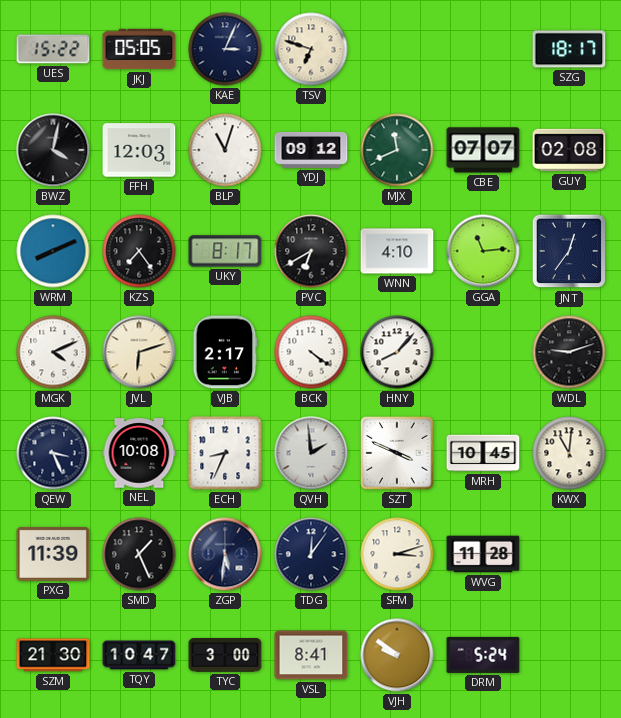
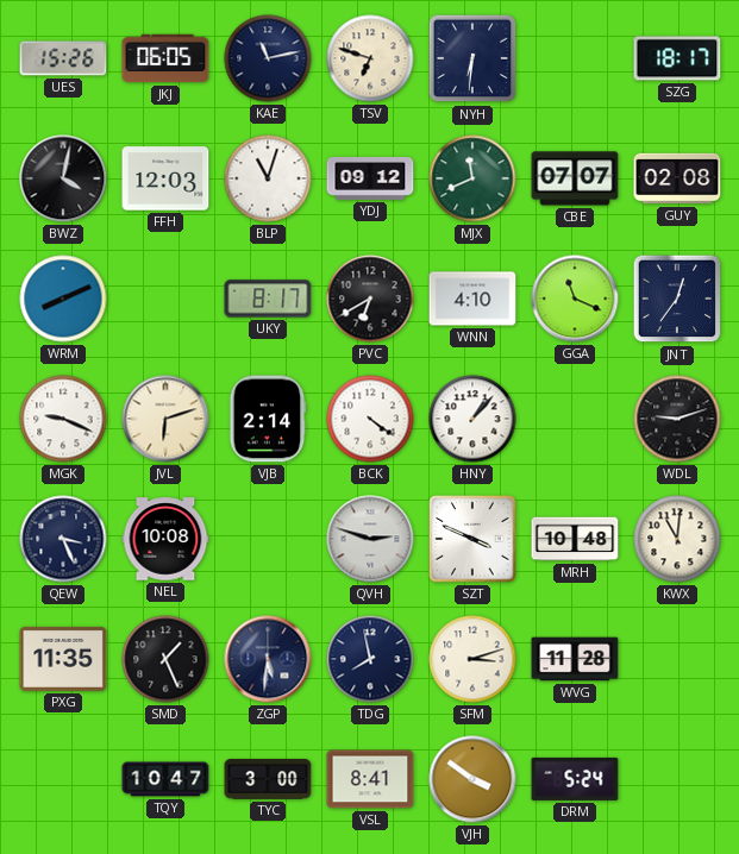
UES: 15:22 -> 15:26
JKJ: 05:05 -> 06:05
KAE: 3:04 -> 11:13
NYH: none -> 6:31
KZS: 7:24 -> none
GGA: 11:14 -> 11:19
MGK: 4:11 -> 9:19
VJB: 2:17 -> 2:14
HNY: 8:07 -> 1:07
ECH: 8:34 -> none
QVH: 1:59 -> 2:48
MRH: 10:45 -> 10:48
PXG: 11:39 -> 11:35
TDG: 12:06 -> 7:58
SZM: 21:30 -> none
VJH: 9:51 -> 3:51
